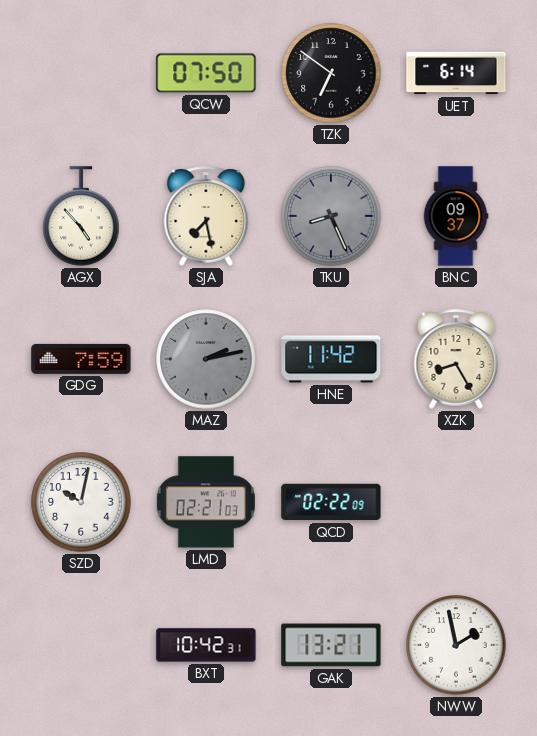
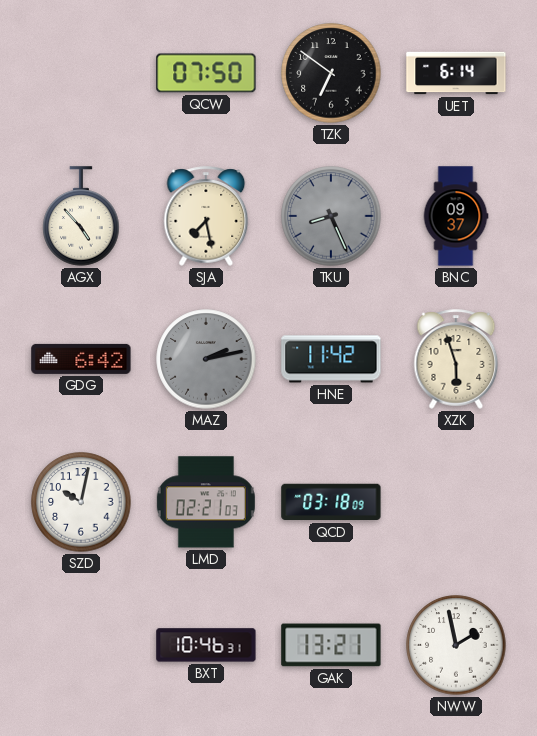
GDG: 7:59 -> 6:42
XZK: 8:25 -> 5:57
QCD: 02:22 -> 03:18
BXT: 10:42 -> 10:46
